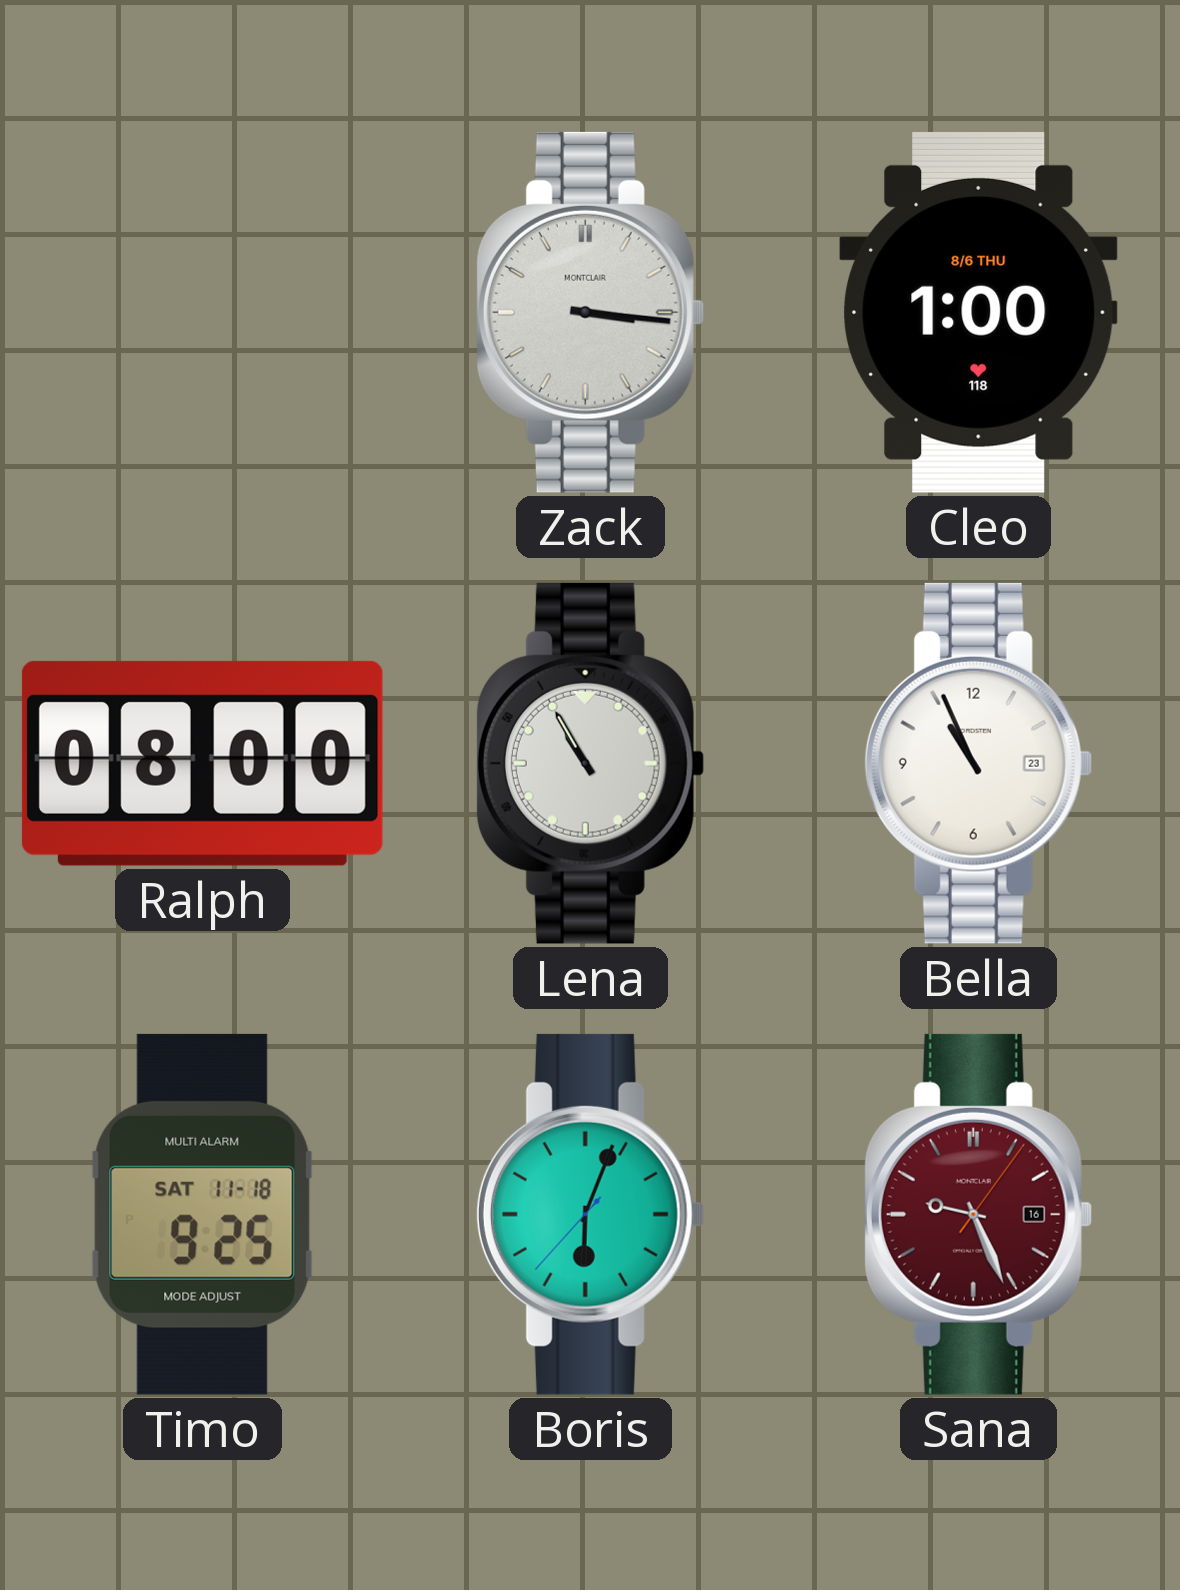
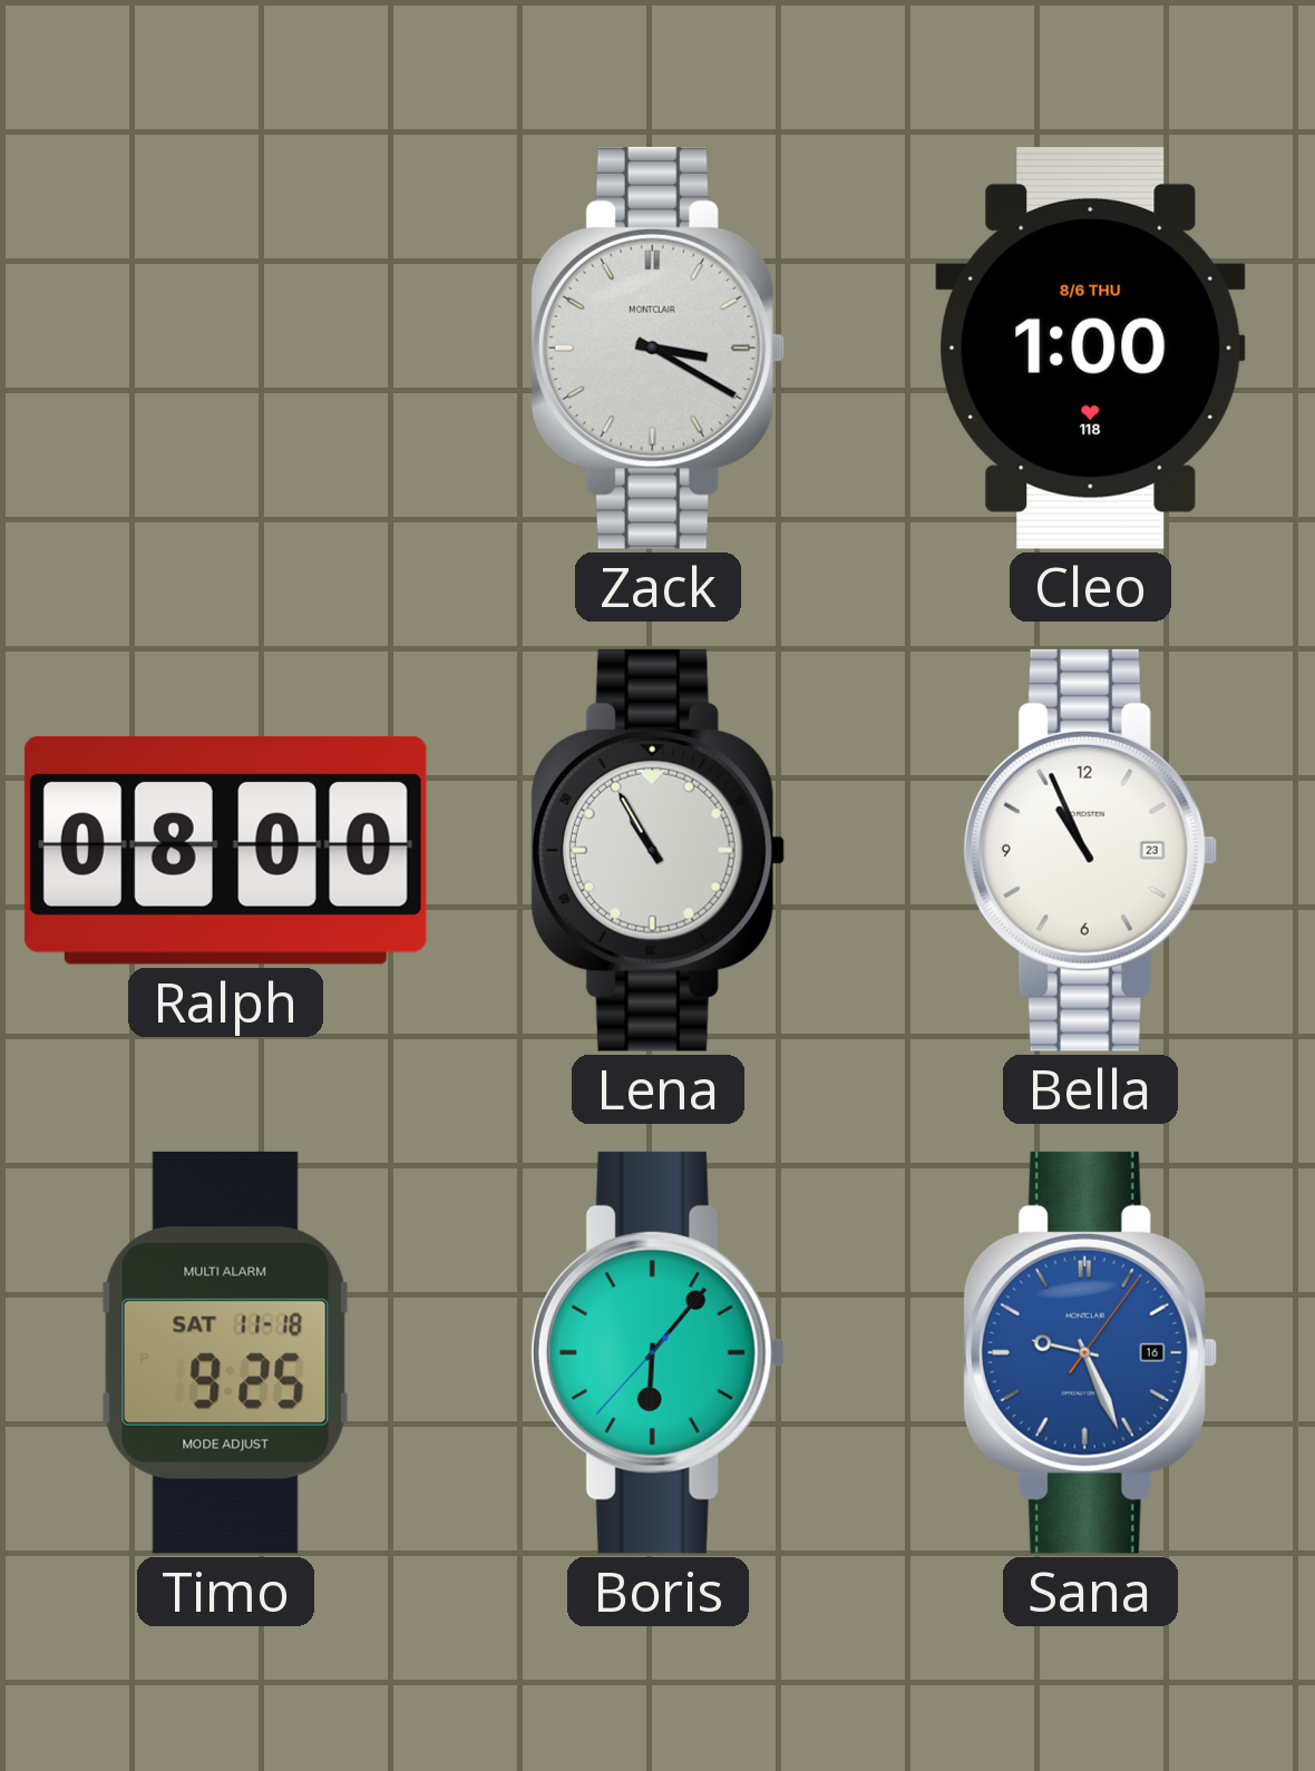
Zack: 3:16 -> 3:20
Boris: 6:03 -> 6:06
Sana dial: burgundy -> blue
